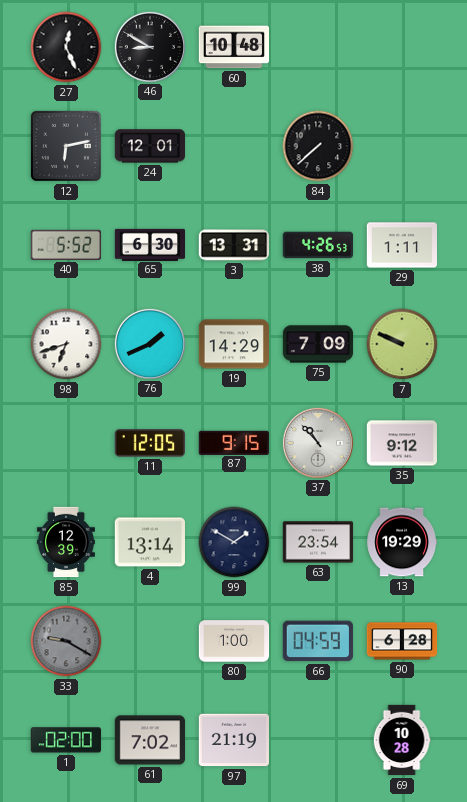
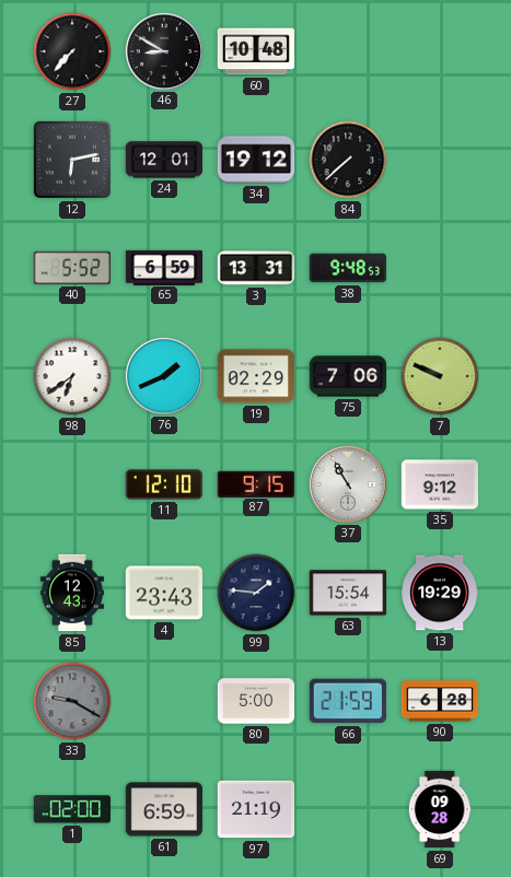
27: 12:26 -> 7:37
34: none -> 19:12
65: 6:30 -> 6:59
38: 4:26 -> 9:48
29: 1:11 -> none
98: 6:42 -> 6:39
19: 14:29 -> 02:29
75: 7:09 -> 7:06
11: 12:05 -> 12:10
37: 10:53 -> 10:55
85: 12:39 -> 12:43
4: 13:14 -> 23:43
99: 1:50 -> 1:46
63: 23:54 -> 15:54
80: 1:00 -> 5:00
66: 04:59 -> 21:59
61: 7:02 -> 6:59
69: 10:28 -> 09:28
